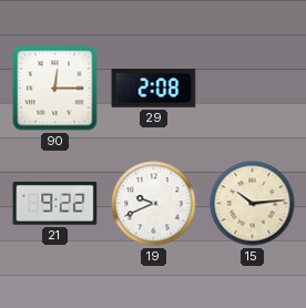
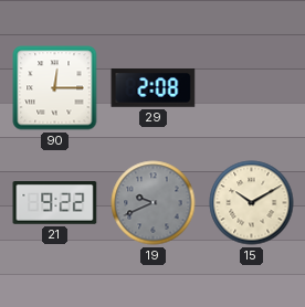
19 dial: white -> grey
15: 10:14 -> 10:10
